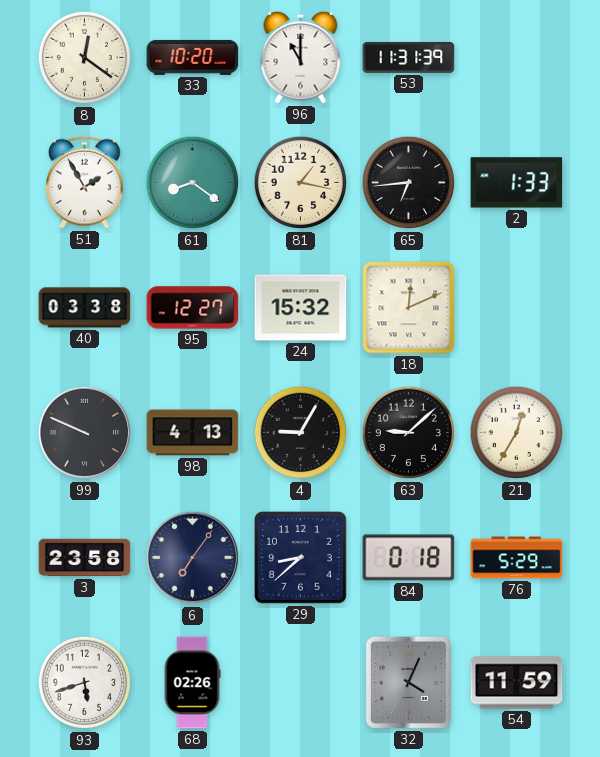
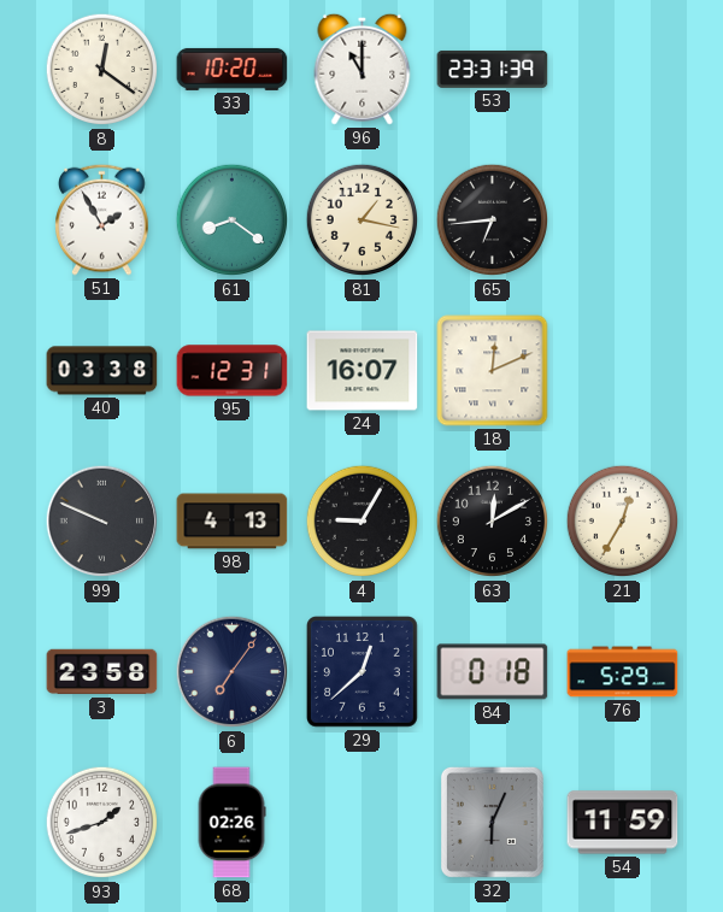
53: 11:31 -> 23:31
2: 1:33 -> none
95: 12:27 -> 12:31
24: 15:32 -> 16:07
63: 9:08 -> 12:10
29: 8:38 -> 12:38
93: 5:42 -> 1:42
32: 4:04 -> 6:04
